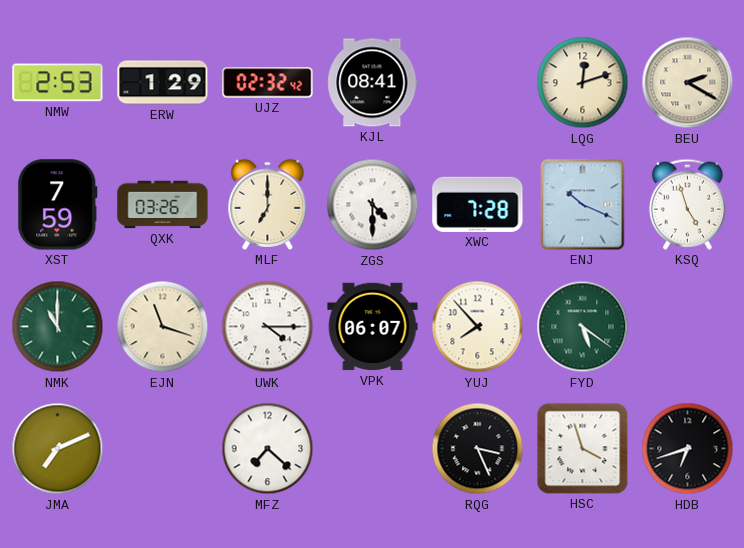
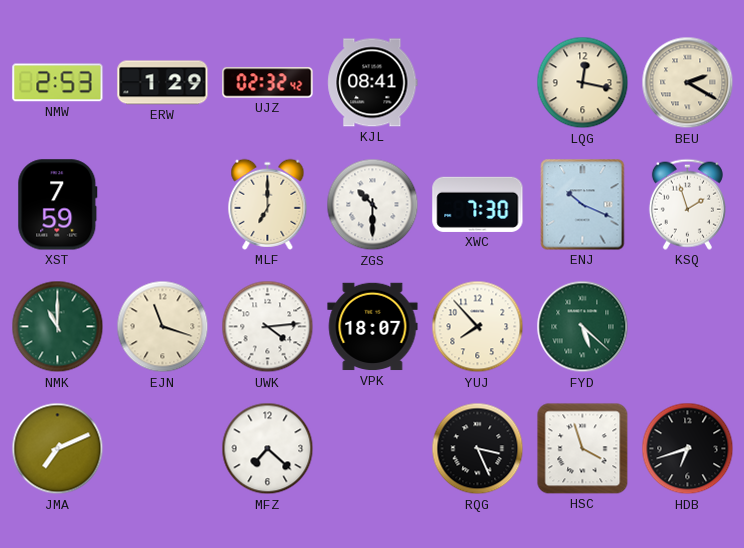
LQG: 12:12 -> 12:17
QXK: 03:26 -> none
ZGS: 4:30 -> 10:30
XWC: 7:28 -> 7:30
KSQ: 4:57 -> 1:57
UWK: 4:15 -> 4:14
VPK: 06:07 -> 18:07
FYD: 5:21 -> 5:22
